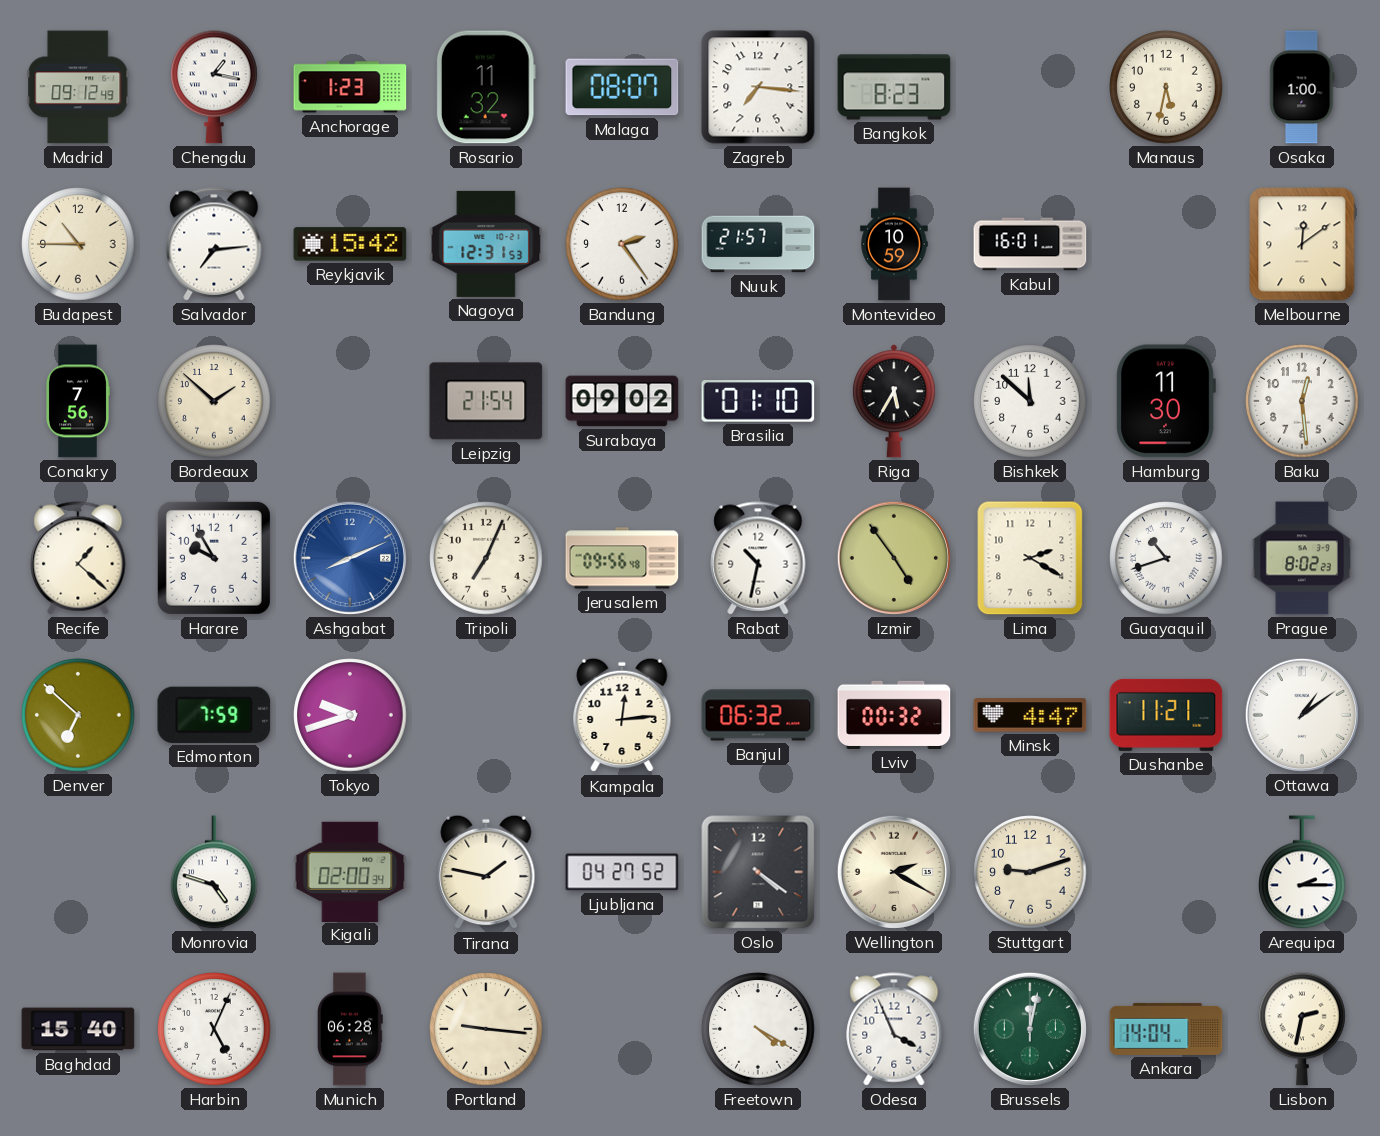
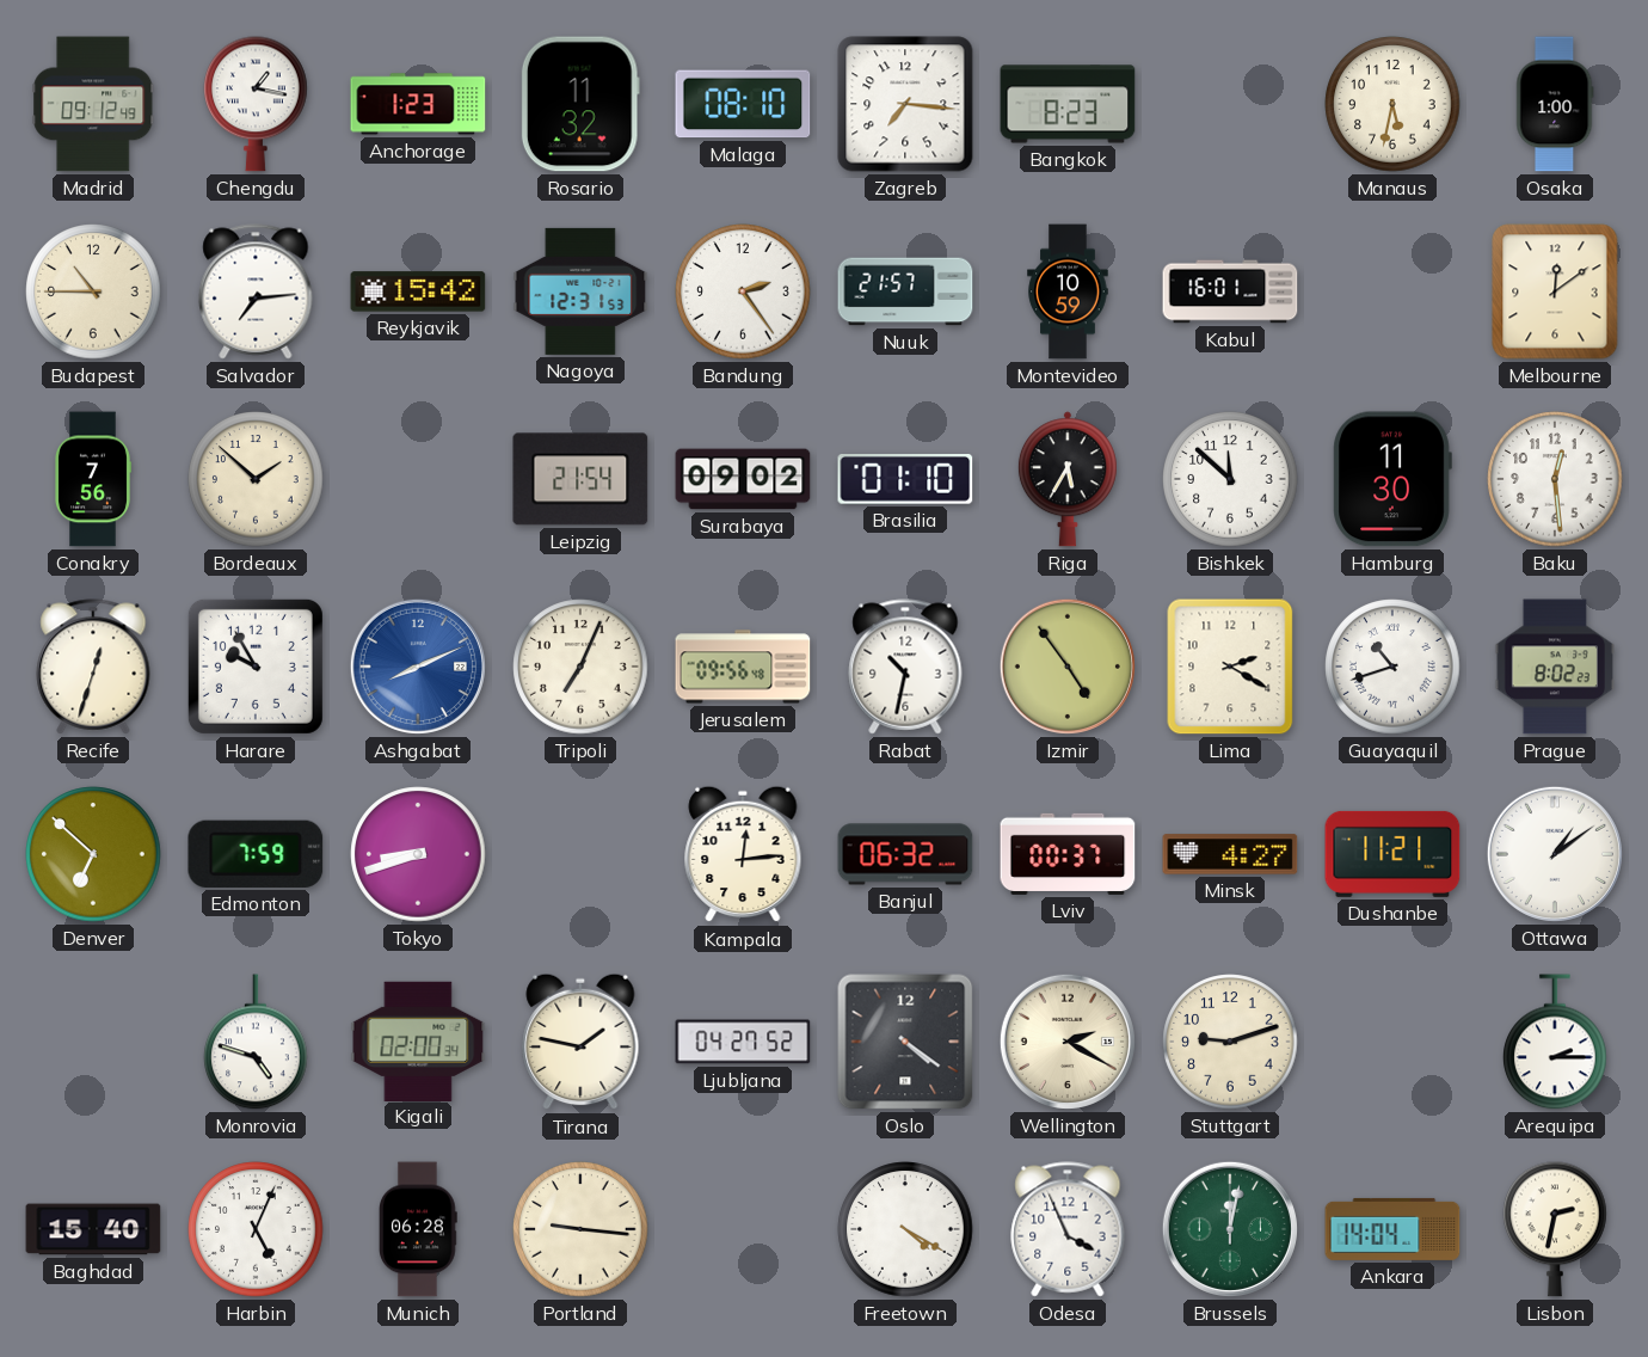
Malaga: 08:07 -> 08:10
Recife: 1:22 -> 12:33
Tokyo: 9:42 -> 8:42
Lviv: 00:32 -> 00:37
Minsk: 4:47 -> 4:27
